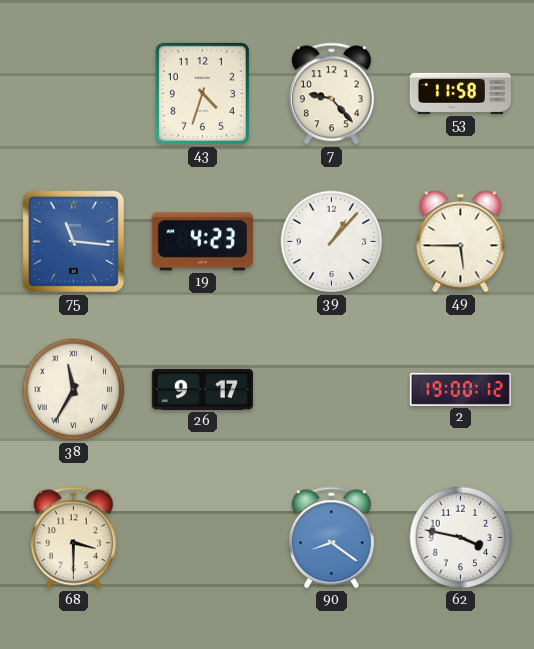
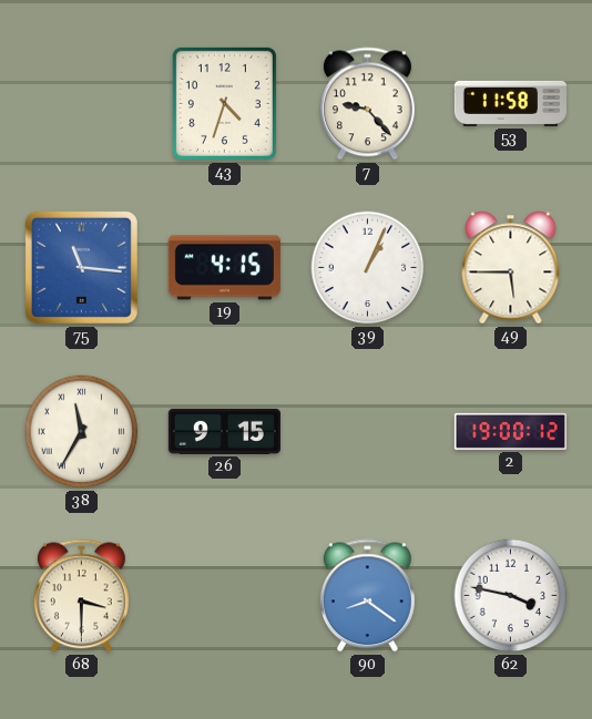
19: 4:23 -> 4:15
39: 1:07 -> 1:04
26: 9:17 -> 9:15
